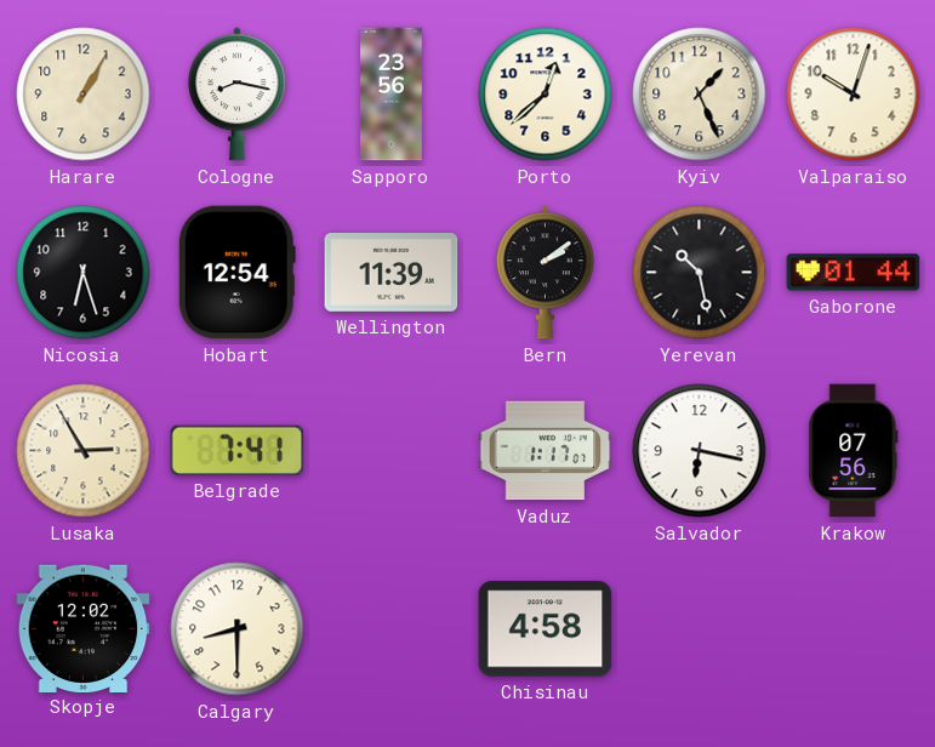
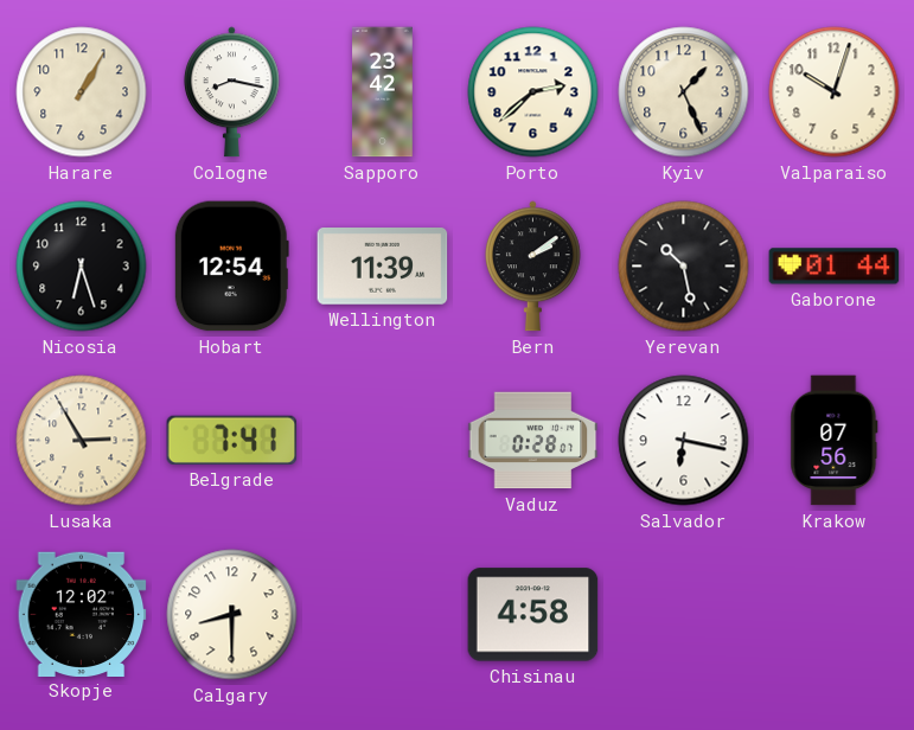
Sapporo: 23:56 -> 23:42
Porto: 12:38 -> 2:38
Vaduz: 1:17 -> 0:28
